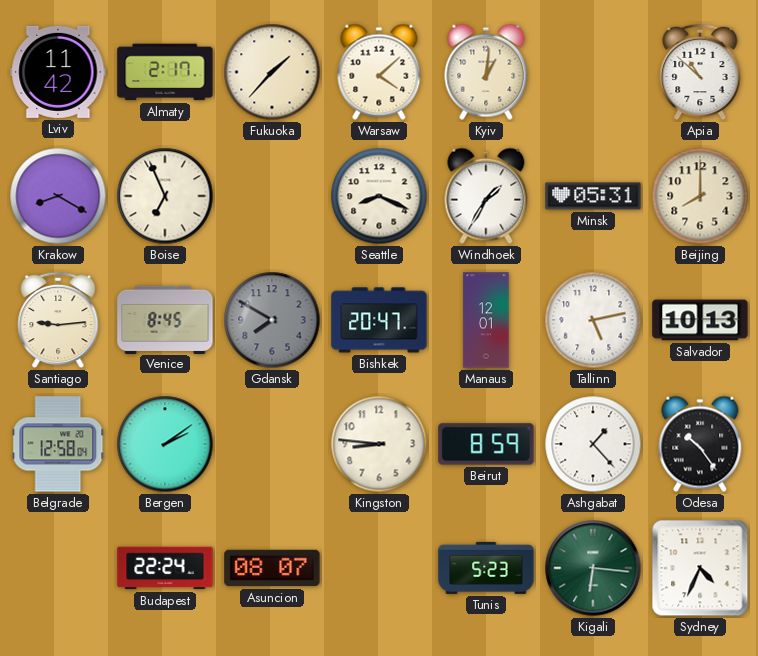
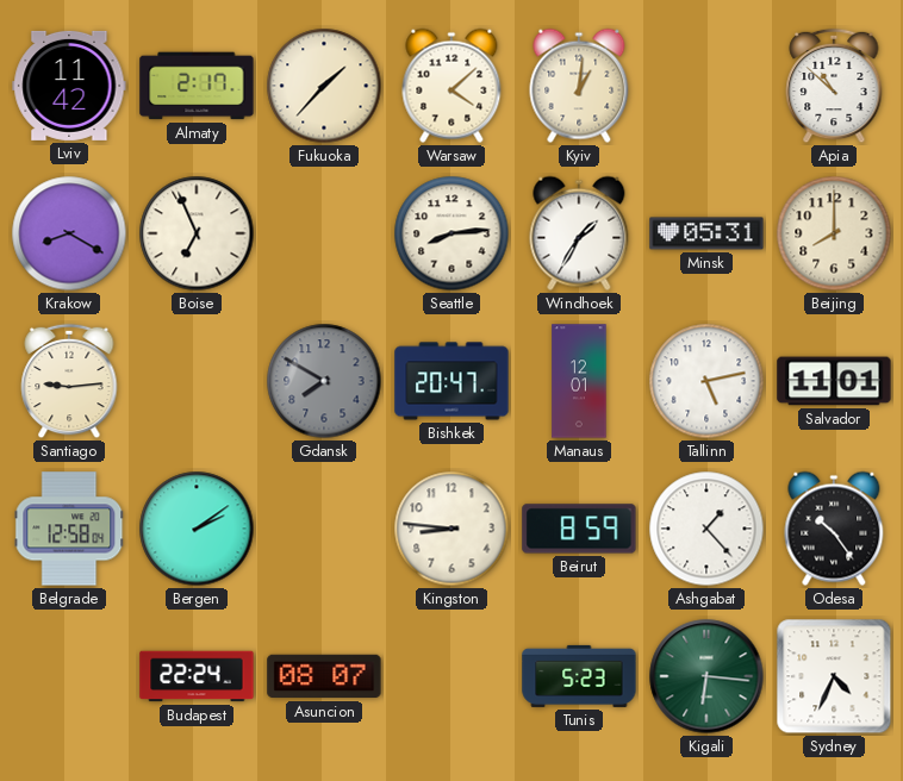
Seattle: 8:19 -> 8:14
Venice: 8:45 -> none
Salvador: 10:13 -> 11:01
